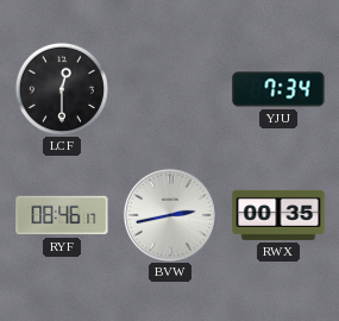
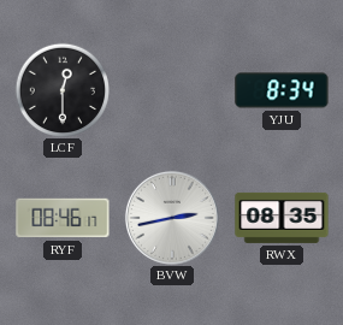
YJU: 7:34 -> 8:34
RWX: 00:35 -> 08:35
